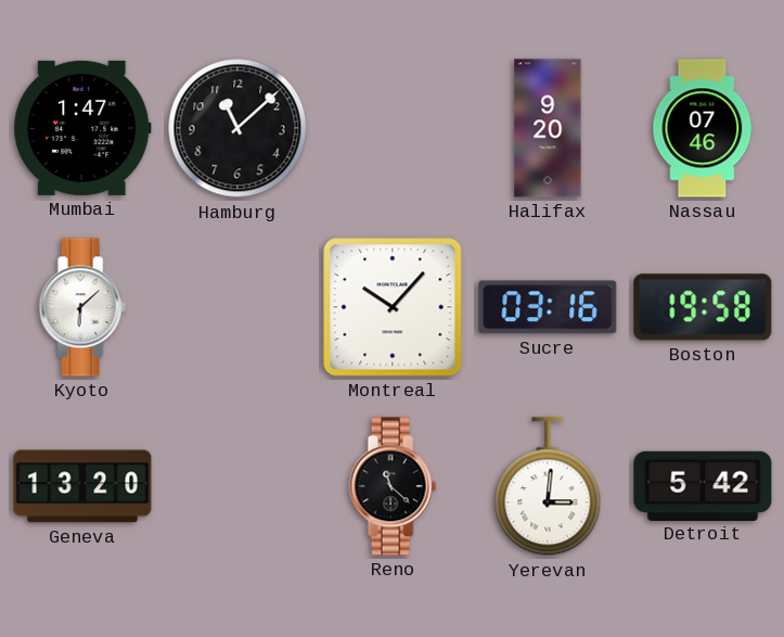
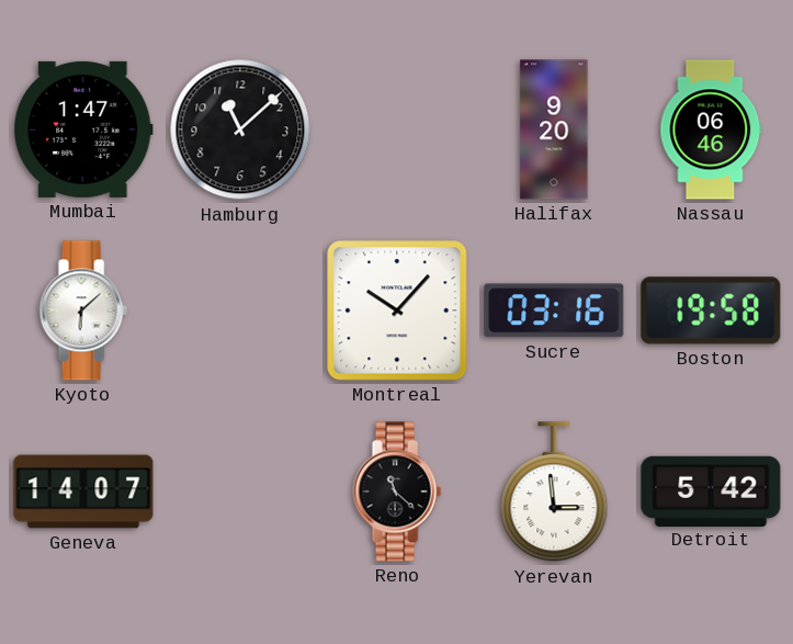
Nassau: 07:46 -> 06:46
Geneva: 13:20 -> 14:07
Yerevan: 3:01 -> 2:59
